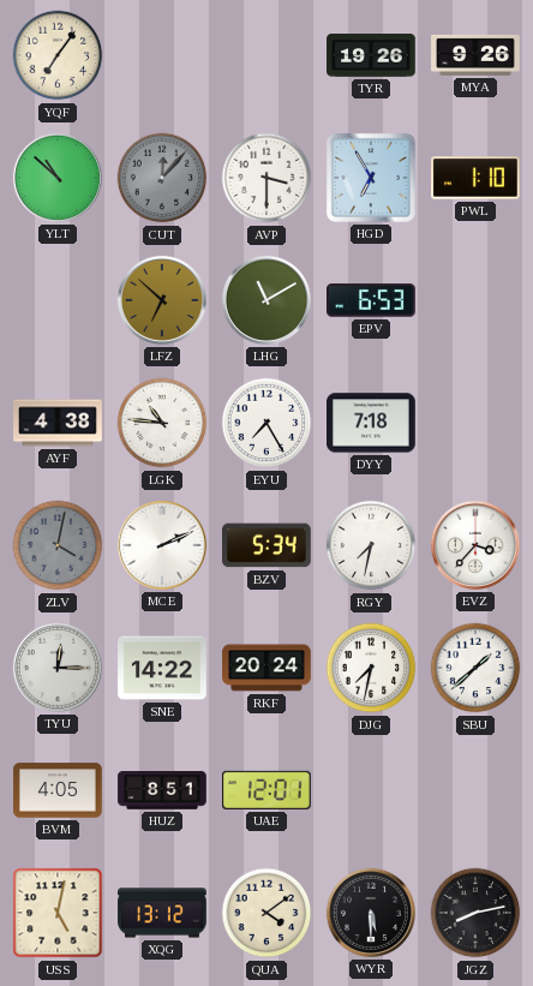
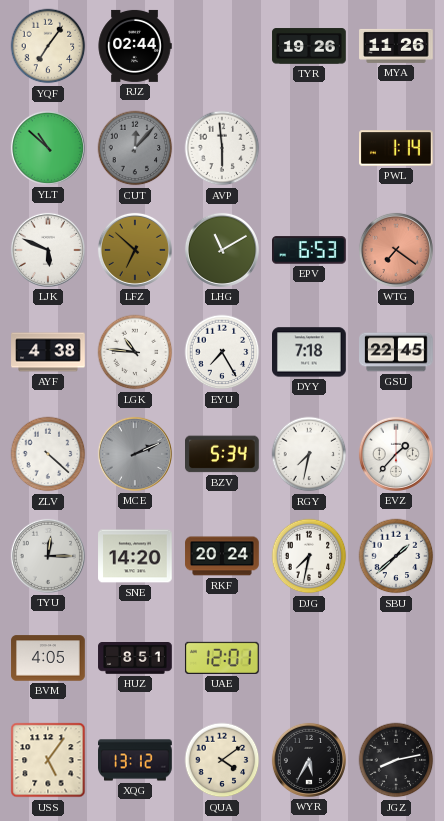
RJZ: none -> 02:44
MYA: 9:26 -> 11:26
AVP: 3:30 -> 5:59
HGD: 6:55 -> none
PWL: 1:10 -> 1:14
LJK: none -> 5:49
WTG: none -> 7:21
GSU: none -> 22:45
ZLV: 4:02 -> 4:22
ZLV dial: grey -> white
MCE dial: white -> grey
EVZ: 3:37 -> 1:37
SNE: 14:22 -> 14:20
USS: 5:02 -> 5:06
WYR: 5:30 -> 5:35
